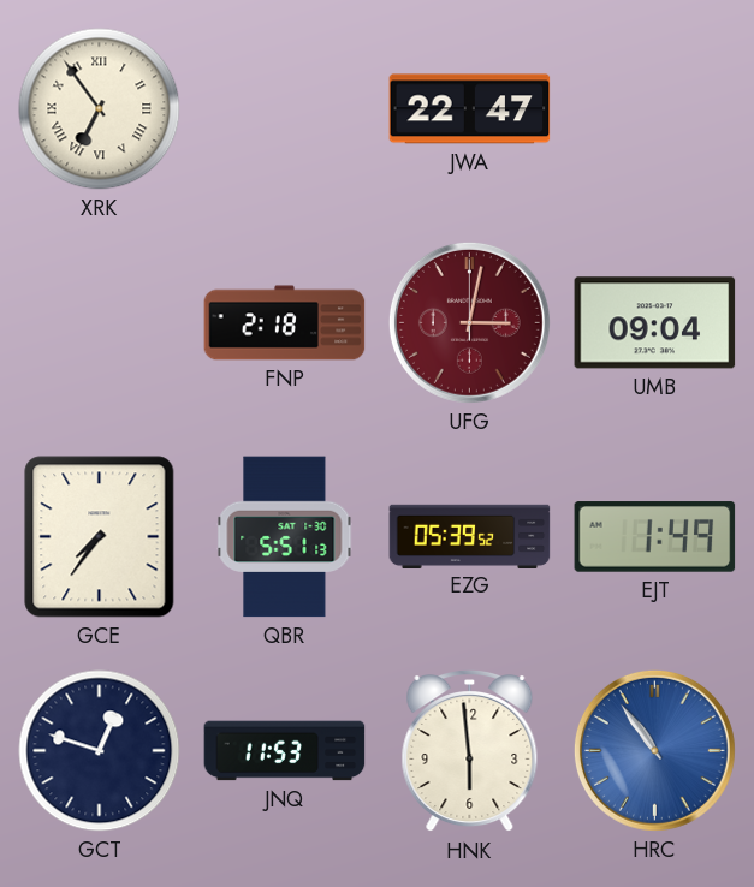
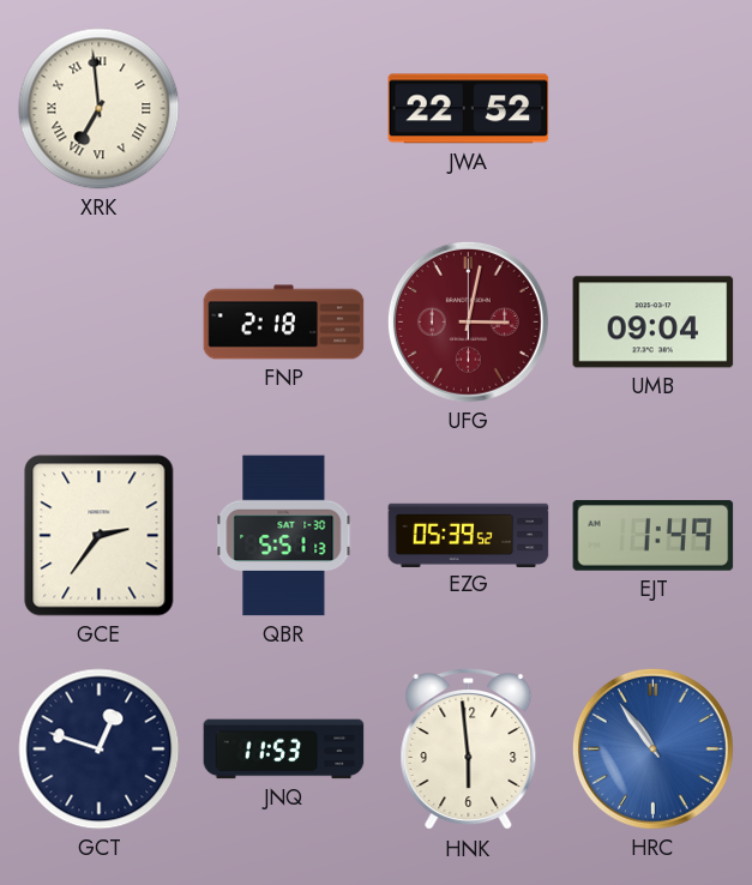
XRK: 6:54 -> 6:59
JWA: 22:47 -> 22:52
GCE: 7:36 -> 2:36
